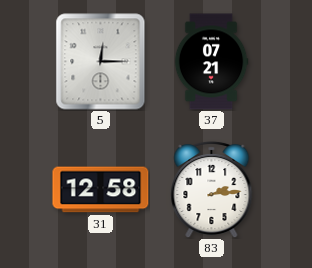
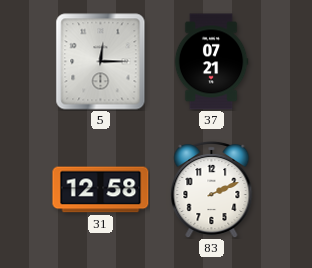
83: 2:14 -> 2:11
